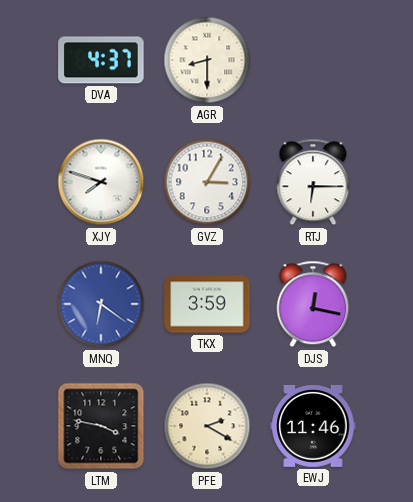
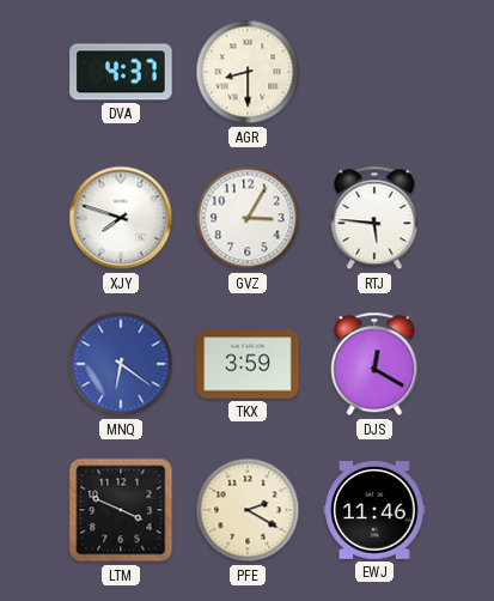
RTJ: 6:15 -> 5:46
DJS: 12:17 -> 12:20
LTM: 3:47 -> 3:49
